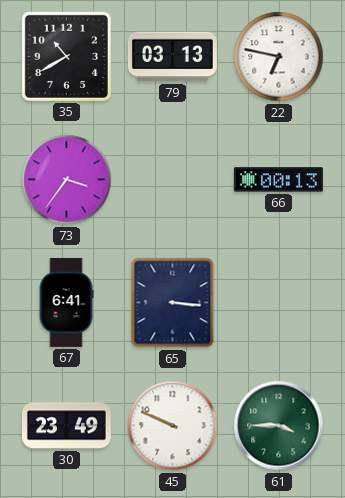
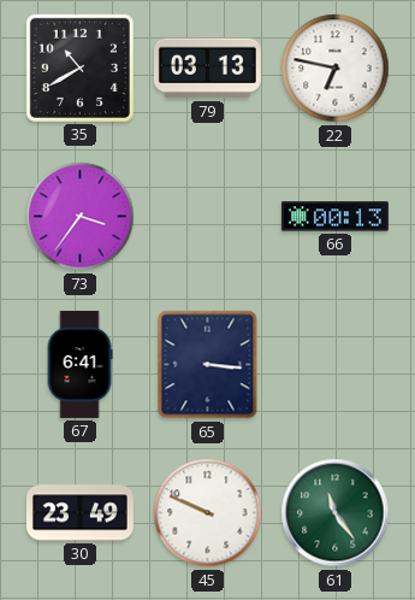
61: 3:45 -> 11:24
